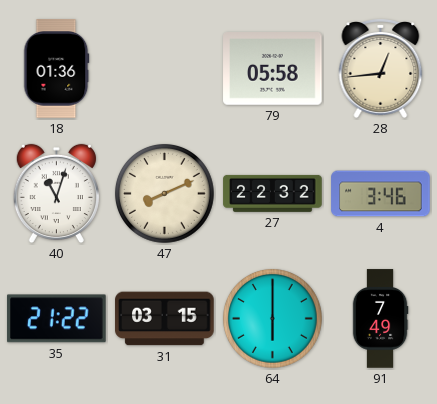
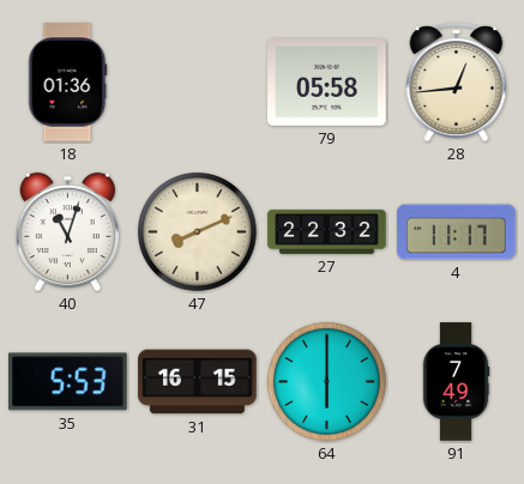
4: 3:46 -> 11:17
35: 21:22 -> 5:53
31: 03:15 -> 16:15
